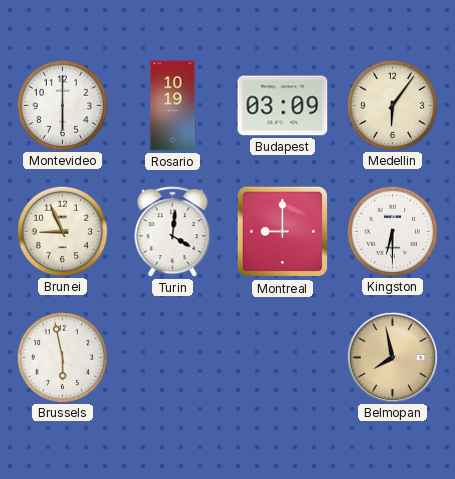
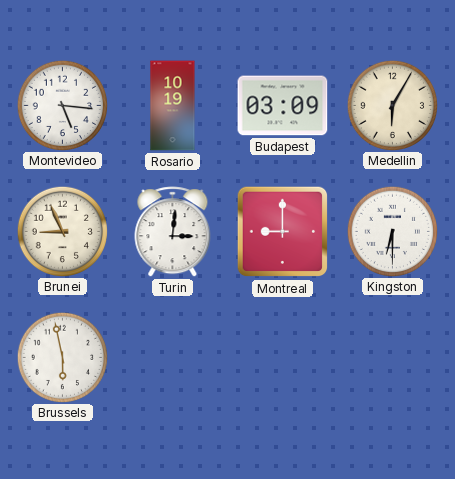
Montevideo: 6:00 -> 5:16
Medellin: 6:06 -> 6:05
Turin: 4:01 -> 3:01
Belmopan: 7:58 -> none
